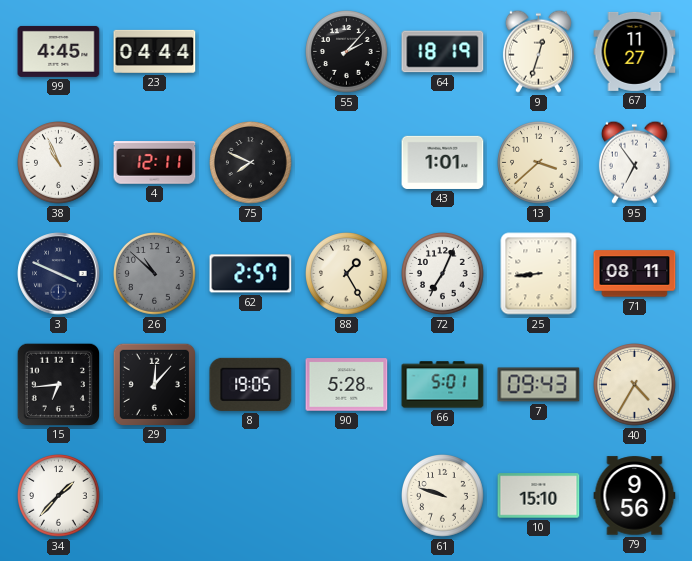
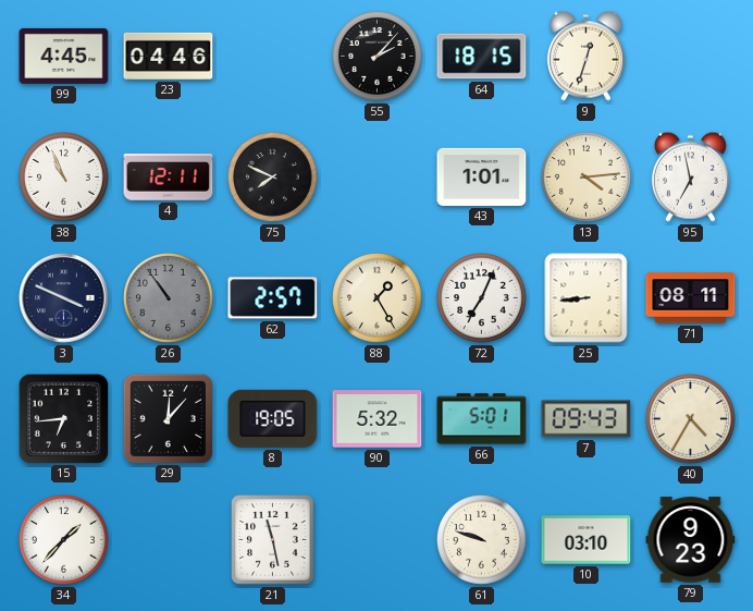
23: 04:44 -> 04:46
64: 18:19 -> 18:15
67: 11:27 -> none
13: 3:38 -> 4:14
95: 6:54 -> 6:58
26: 10:52 -> 10:54
90: 5:28 -> 5:32
21: none -> 11:28
10: 15:10 -> 03:10
79: 9:56 -> 9:23
